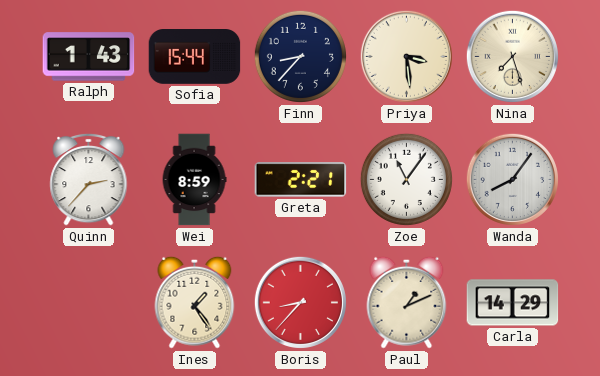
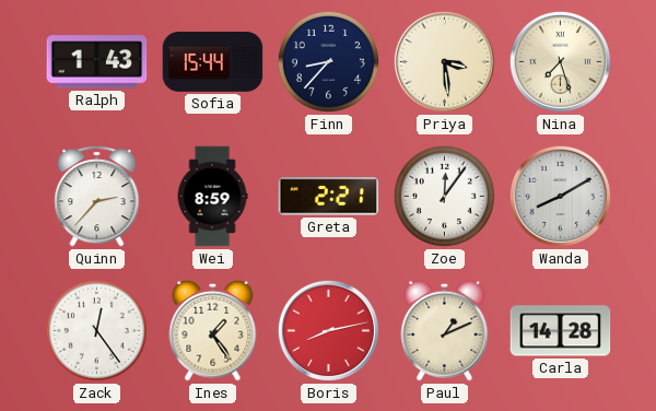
Zoe: 11:06 -> 12:06
Wanda: 8:06 -> 8:10
Zack: none -> 12:24
Boris: 8:37 -> 8:13
Carla: 14:29 -> 14:28
